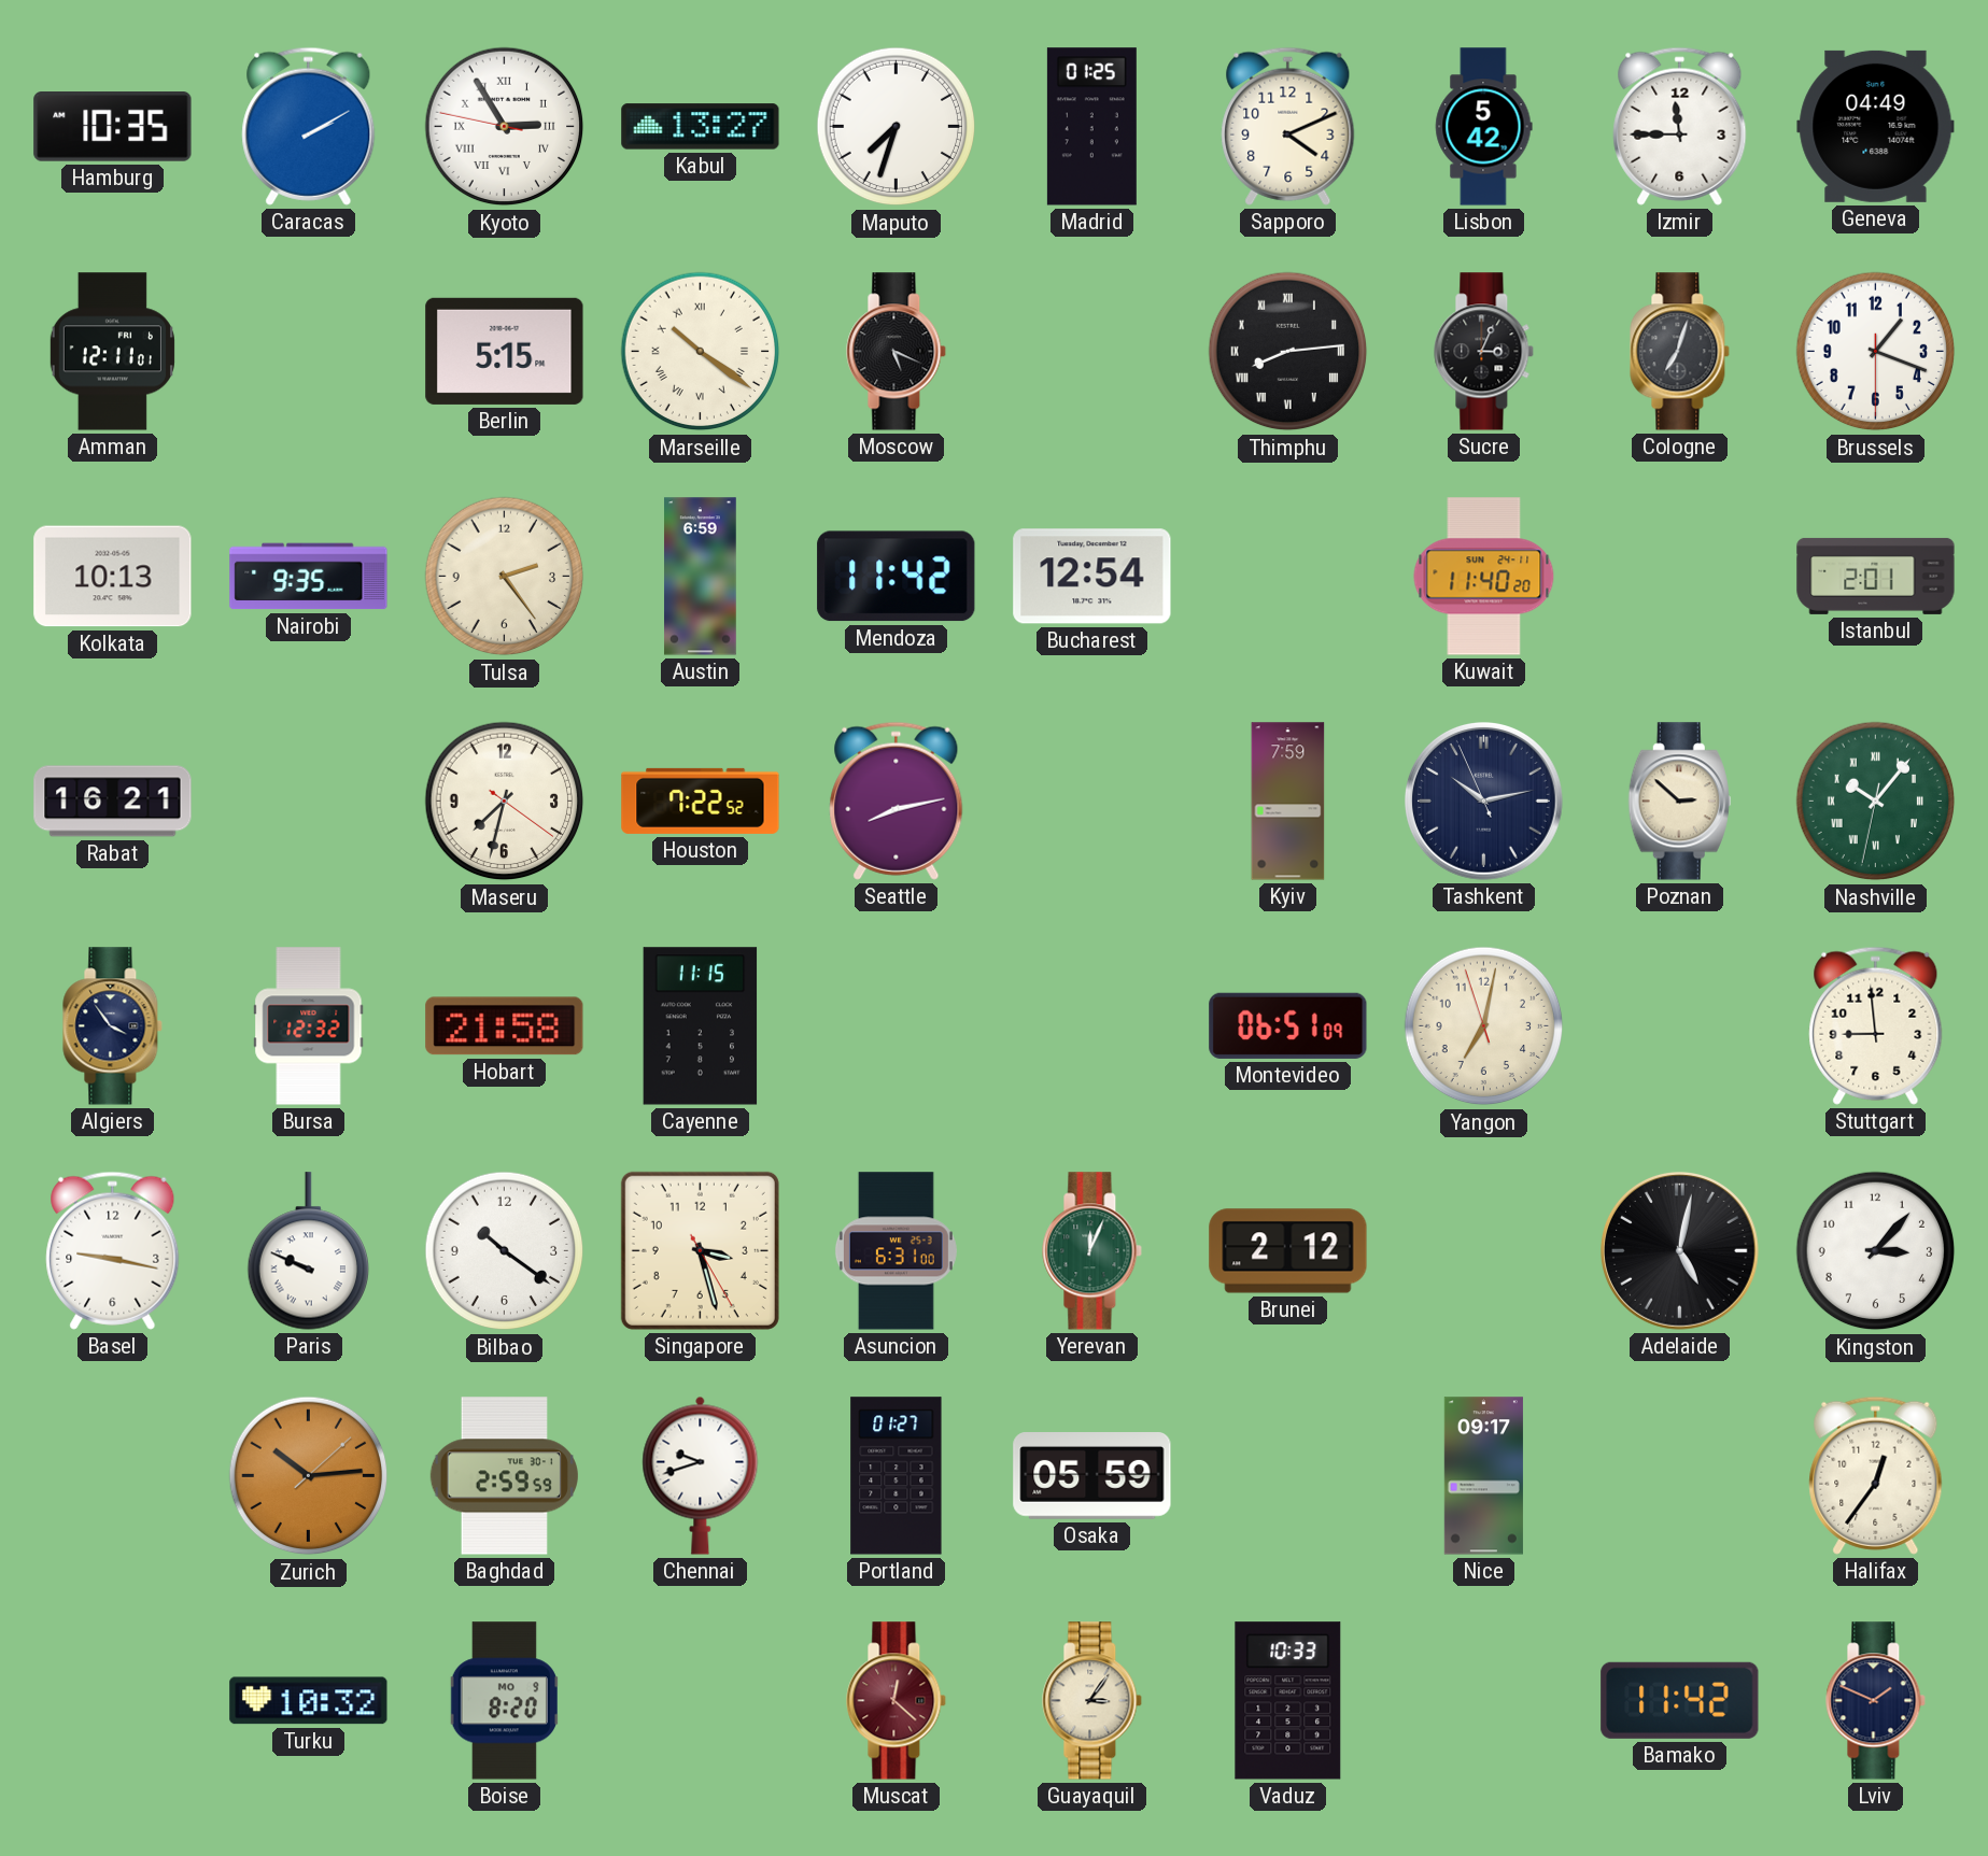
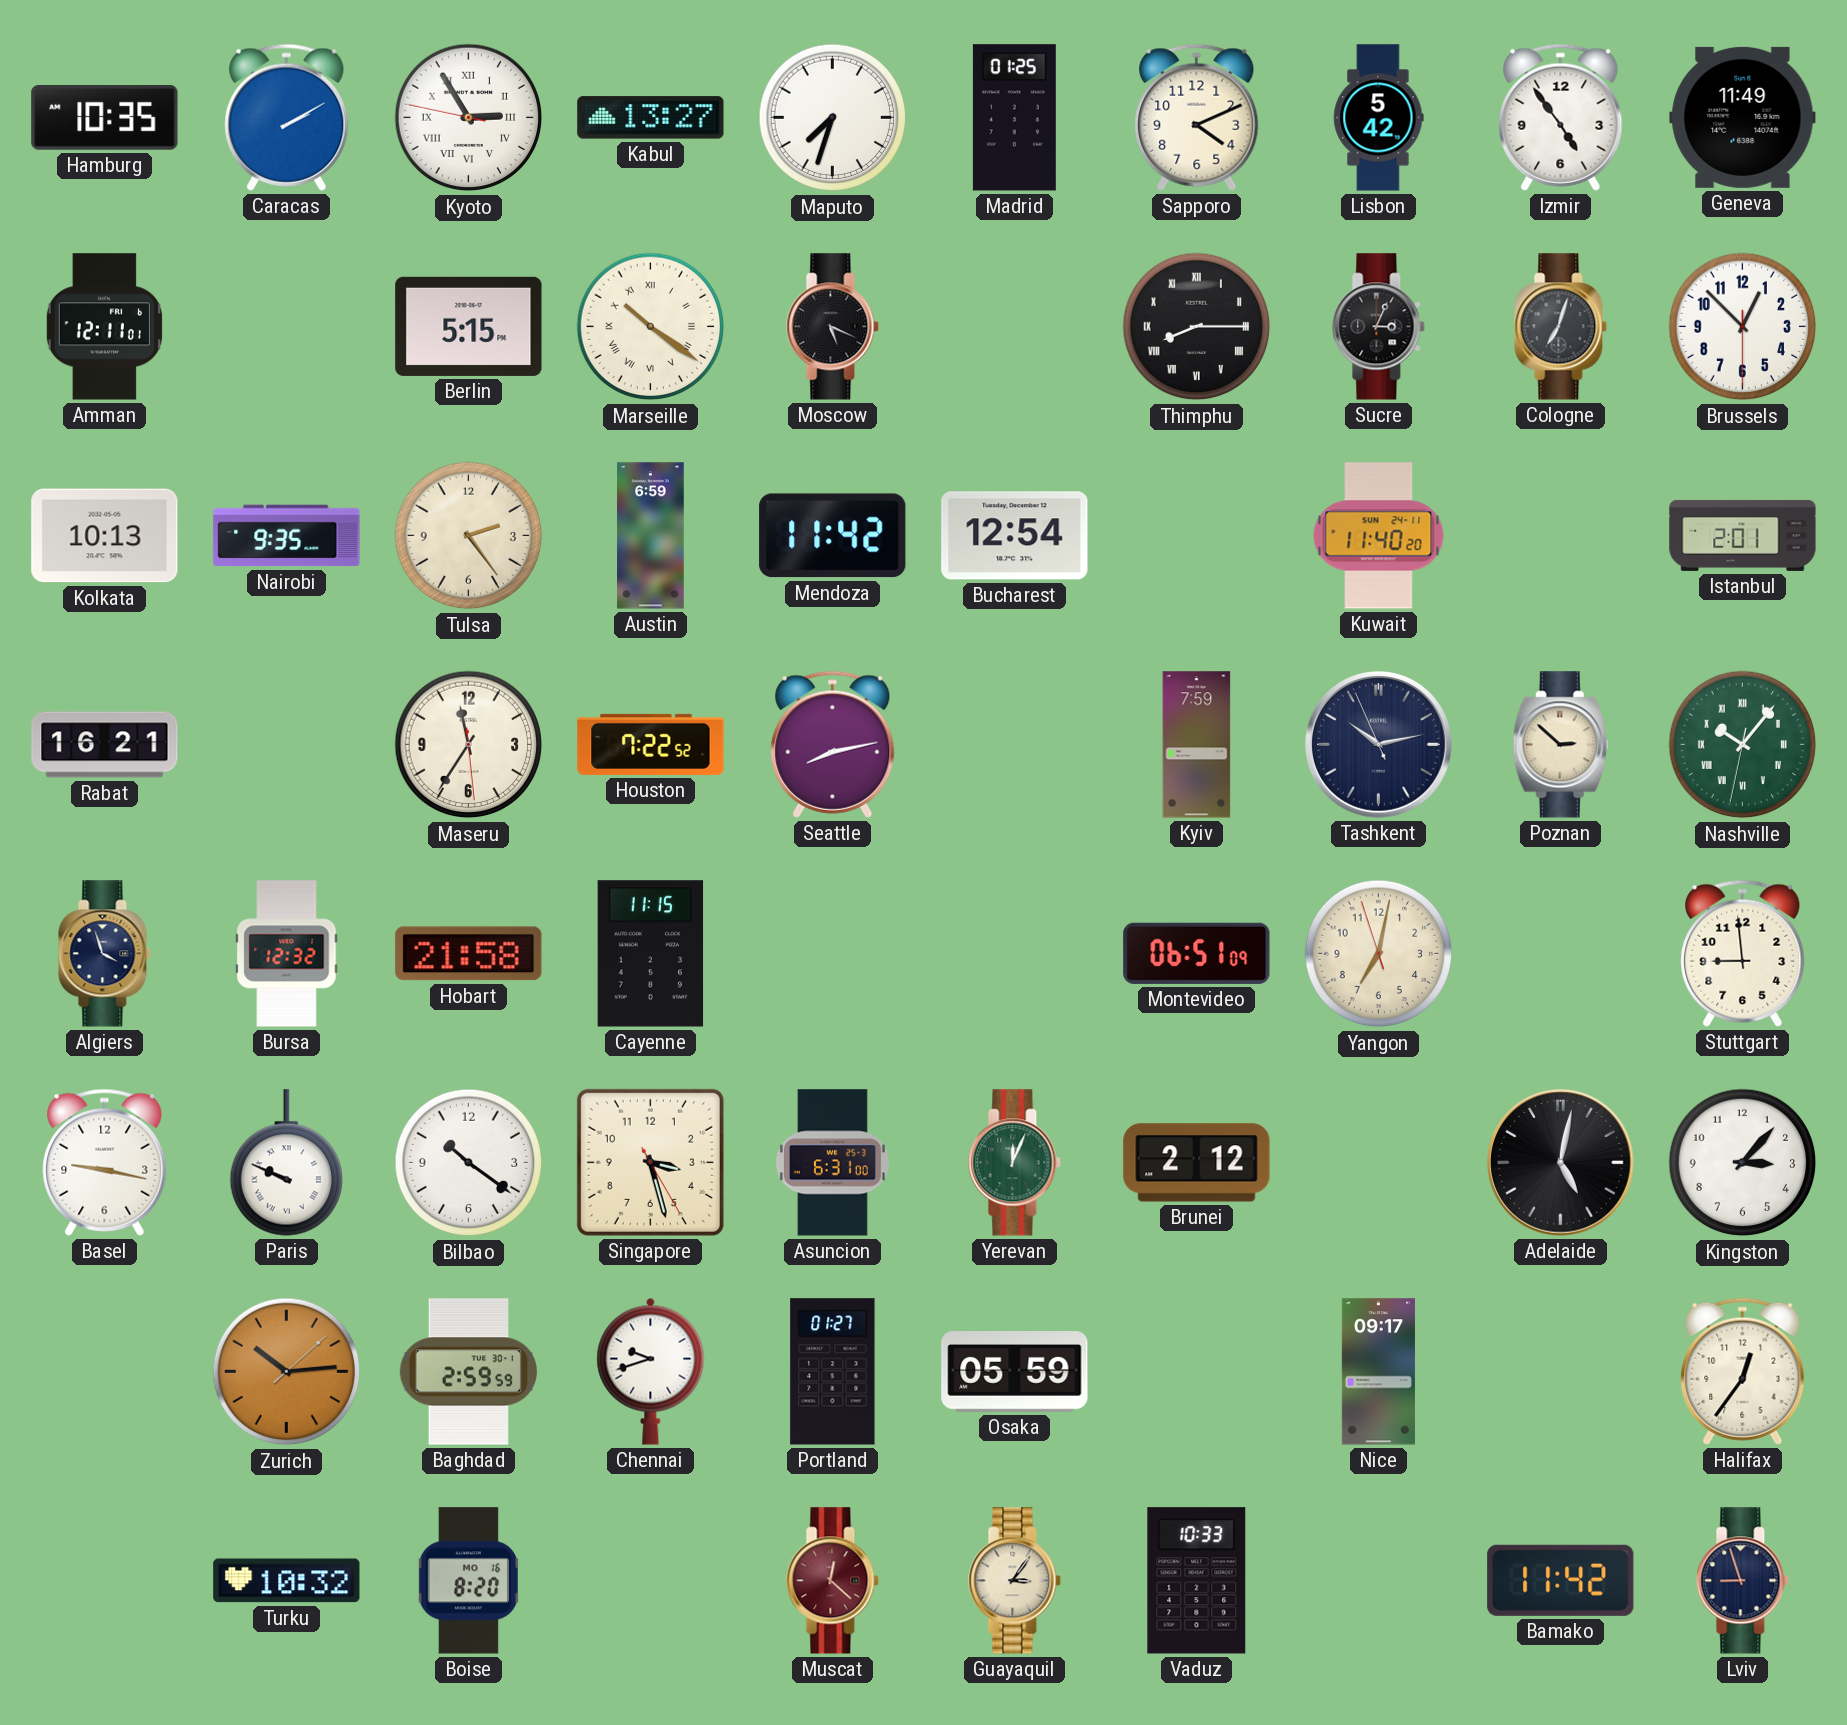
Izmir: 11:45 -> 4:54
Geneva: 04:49 -> 11:49
Thimphu: 8:14 -> 8:15
Brussels: 1:18 -> 12:52
Maseru: 7:32 -> 11:35
Algiers: 3:54 -> 3:57
Boise date: MO 9 -> MO 16
Lviv: 1:49 -> 8:57
